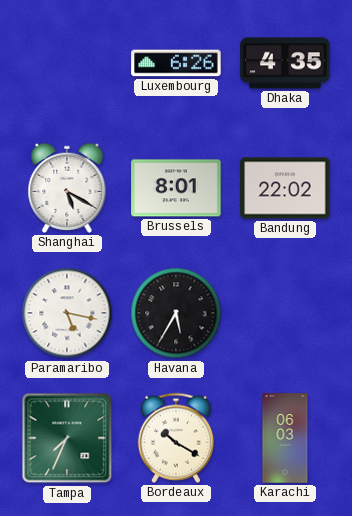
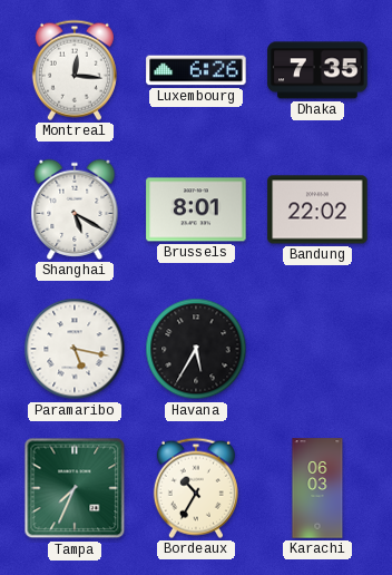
Montreal: none -> 12:16
Dhaka: 4:35 -> 7:35
Bordeaux: 10:20 -> 10:35
